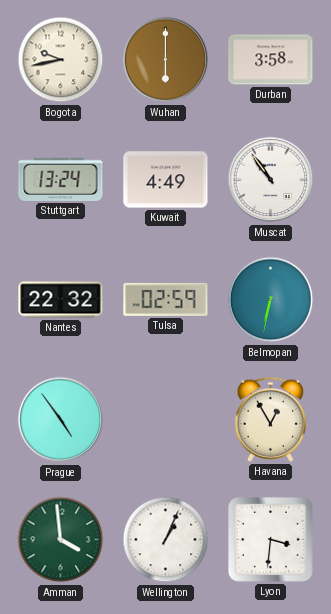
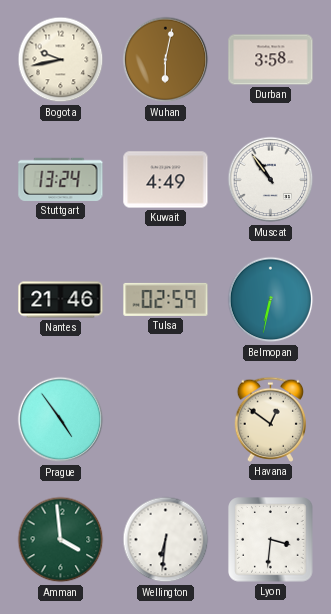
Wuhan: 6:00 -> 6:02
Nantes: 22:32 -> 21:46
Havana: 12:55 -> 12:51
Wellington: 1:04 -> 6:31
